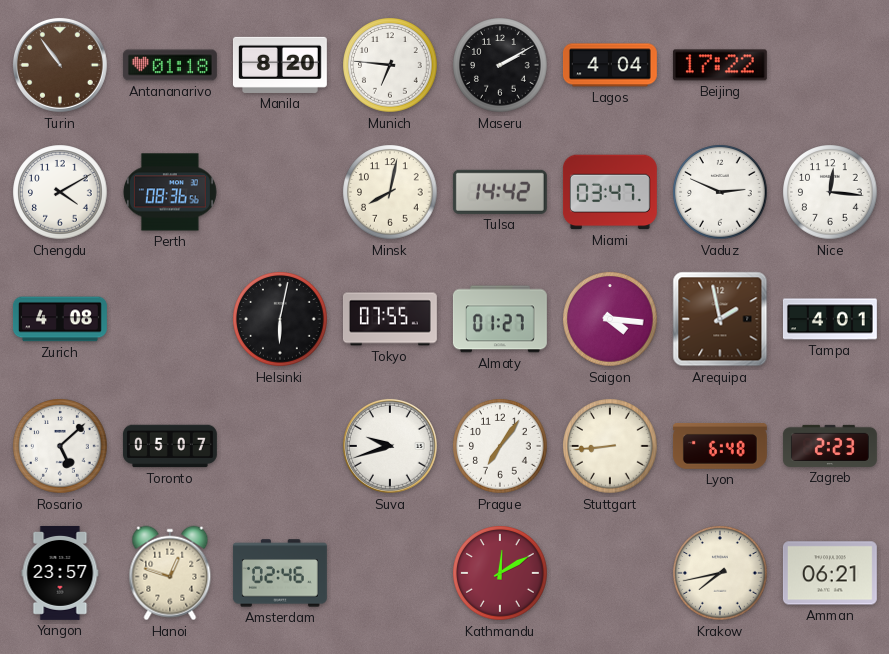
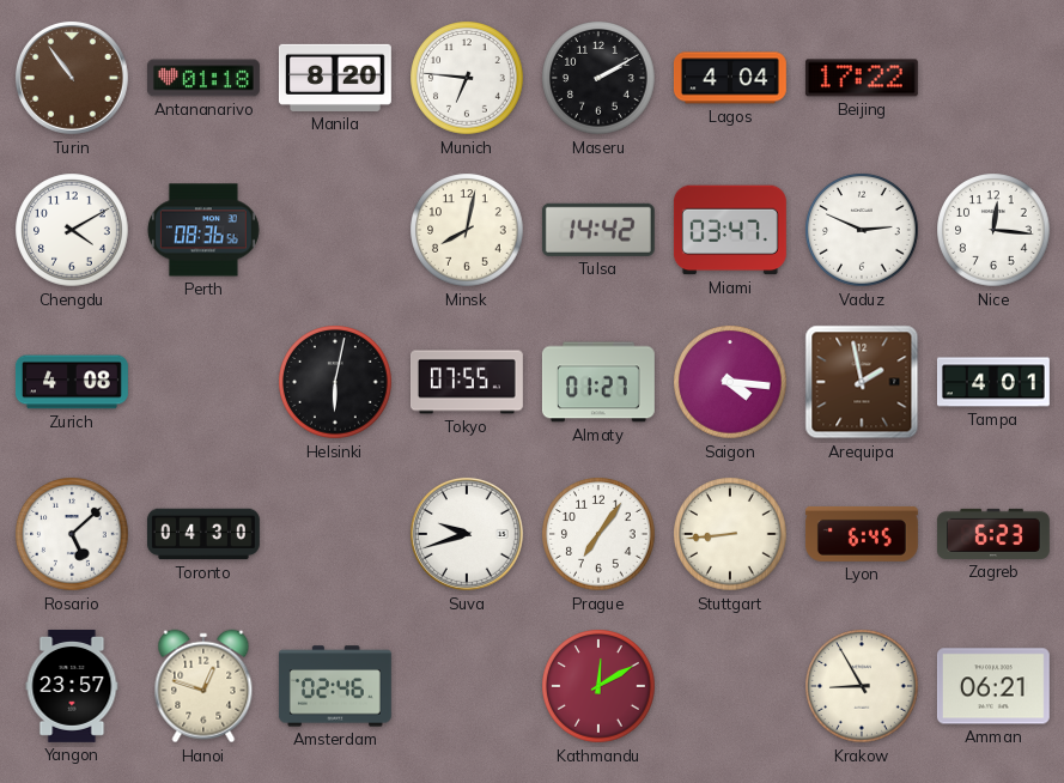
Toronto: 05:07 -> 04:30
Lyon: 6:48 -> 6:45
Zagreb: 2:23 -> 6:23
Krakow: 7:43 -> 8:55
